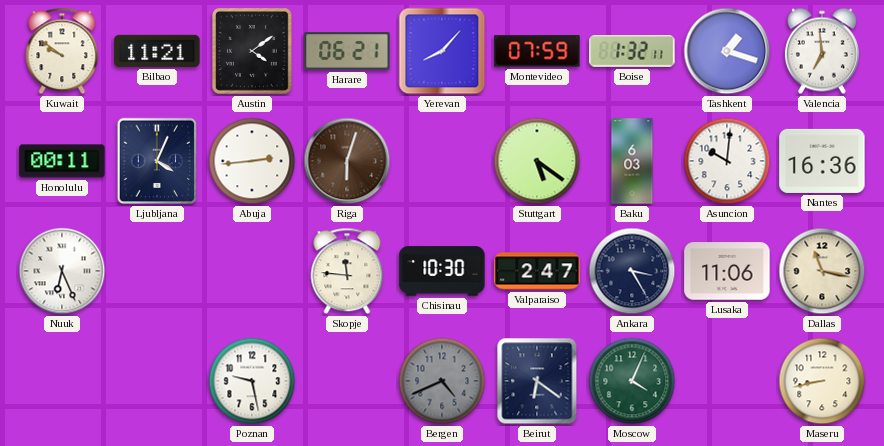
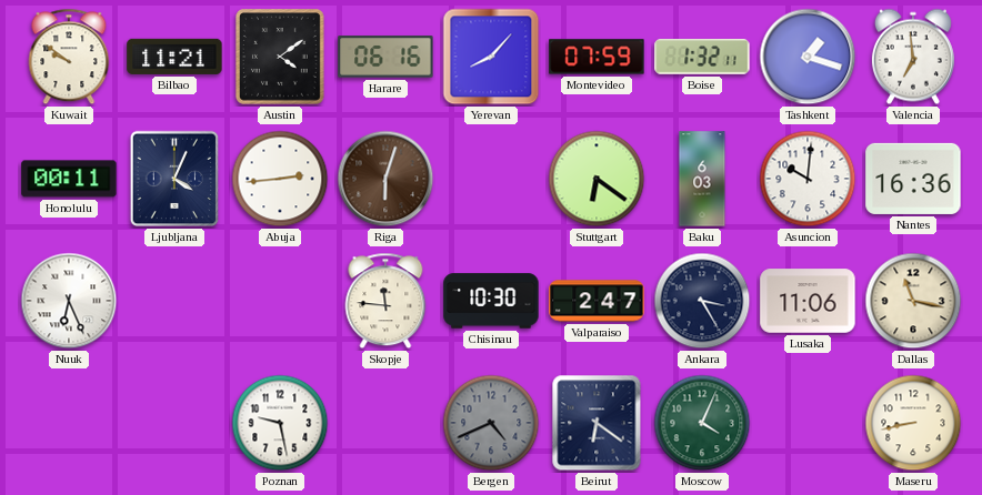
Harare: 06:21 -> 06:16
Stuttgart: 5:21 -> 6:21
